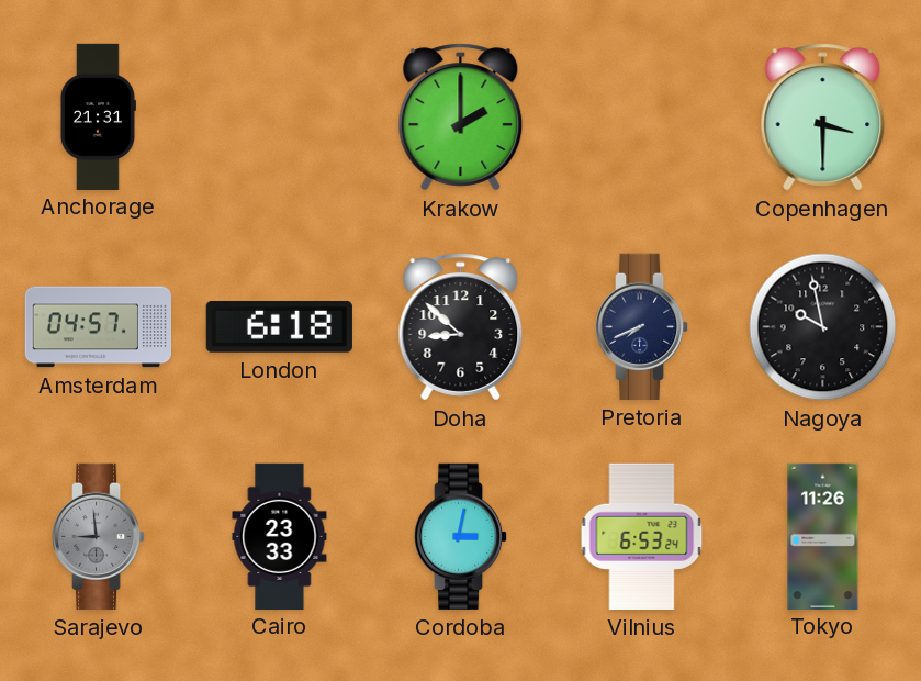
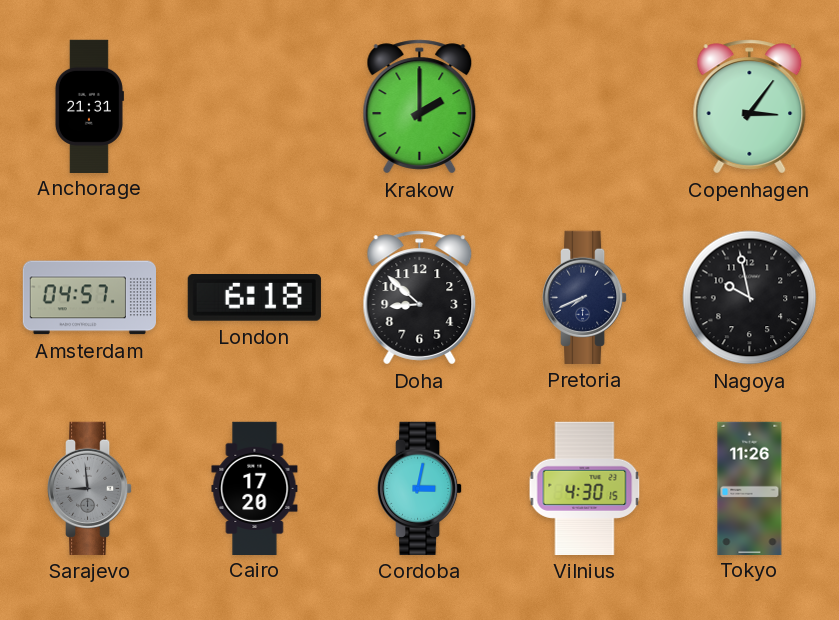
Copenhagen: 3:30 -> 3:06
Cairo: 23:33 -> 17:20
Vilnius: 6:53 -> 4:30
